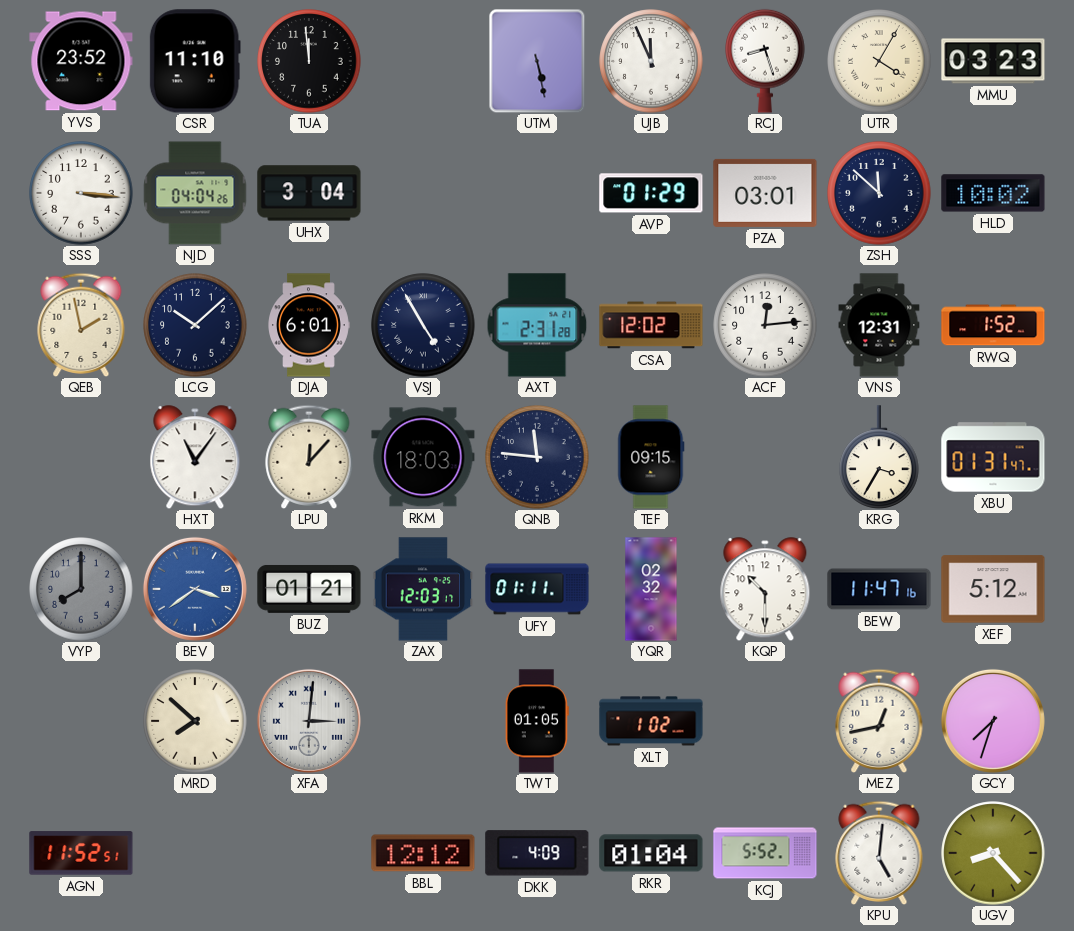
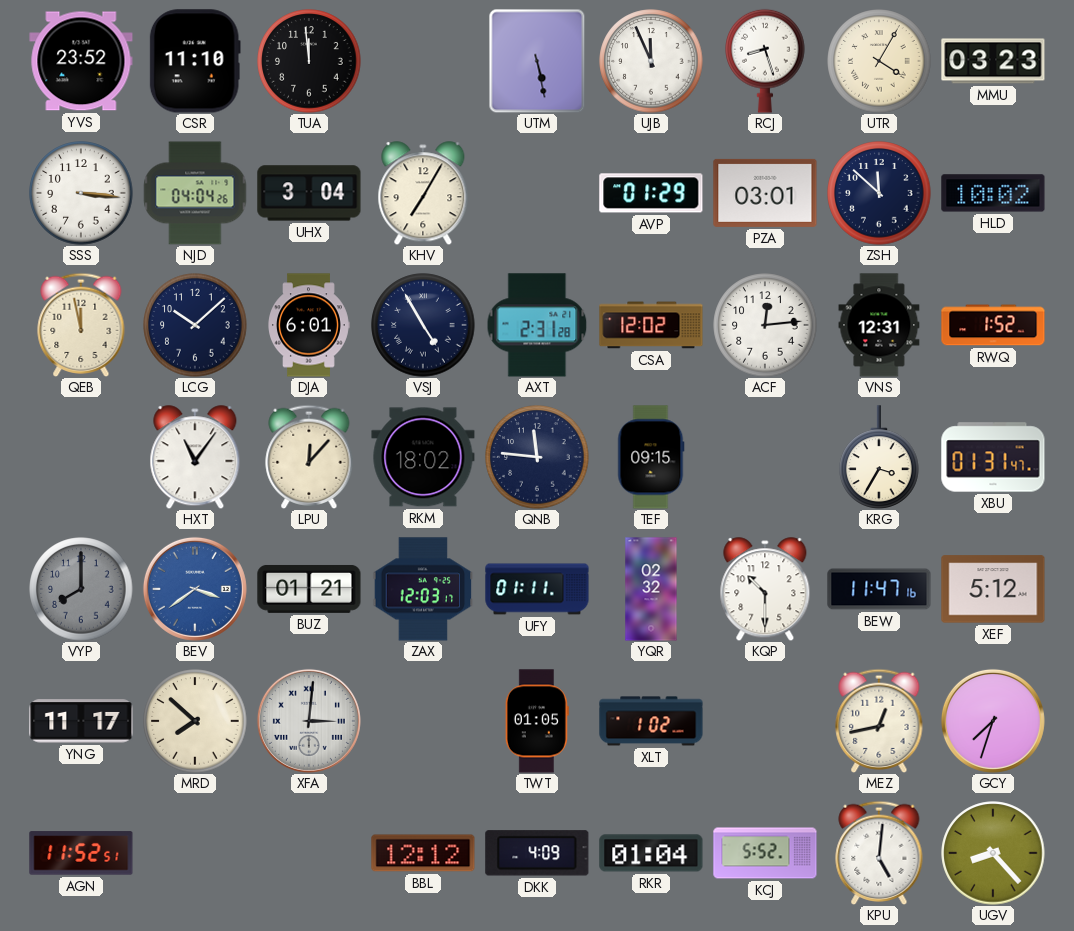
KHV: none -> 7:05
QEB: 1:58 -> 11:58
RKM: 18:03 -> 18:02
YNG: none -> 11:17
